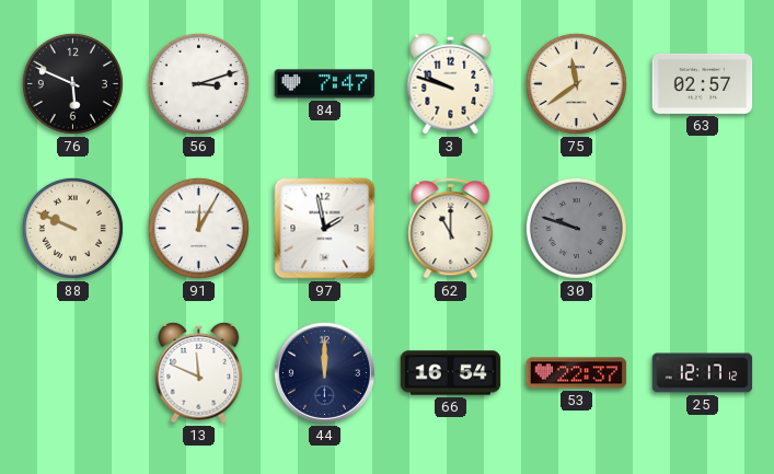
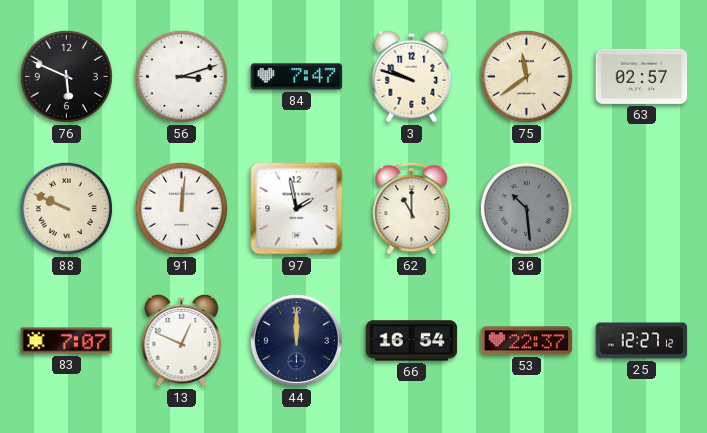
91: 12:05 -> 12:01
30: 9:48 -> 10:29
83: none -> 7:07
13: 11:49 -> 12:49
25: 12:17 -> 12:27
